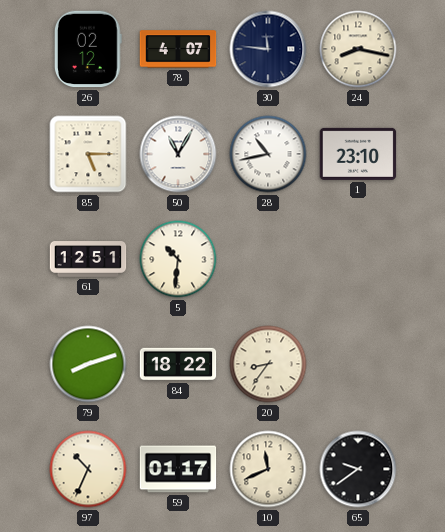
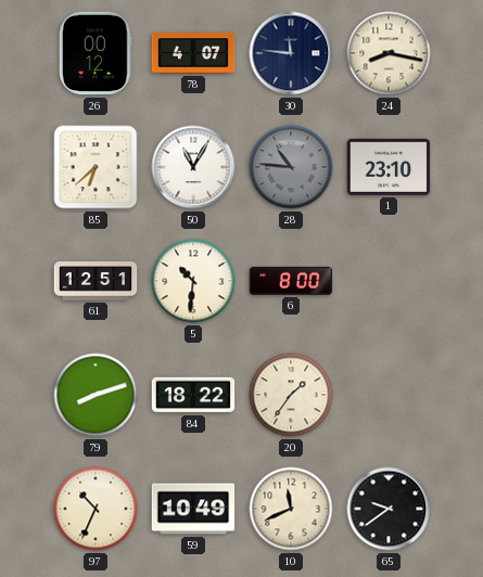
26: 02:12 -> 00:12
85: 5:15 -> 6:38
28: 10:43 -> 10:46
28 dial: white -> grey
6: none -> 8:00
20: 8:36 -> 1:36
59: 01:17 -> 10:49
